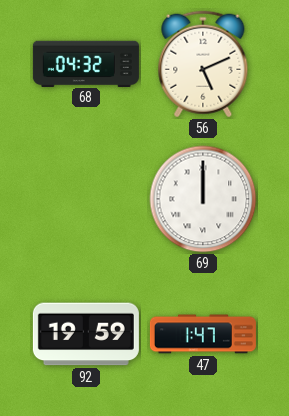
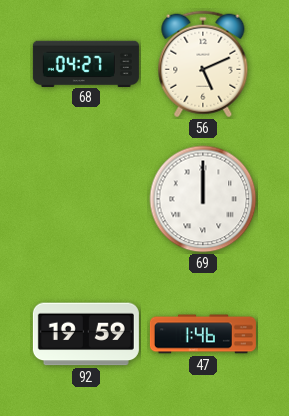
68: 04:32 -> 04:27
47: 1:47 -> 1:46
